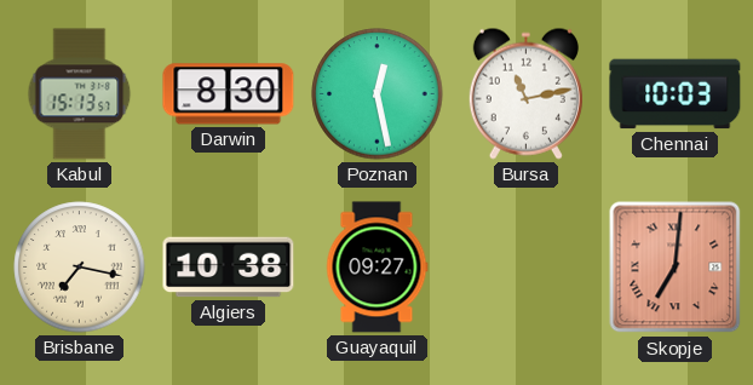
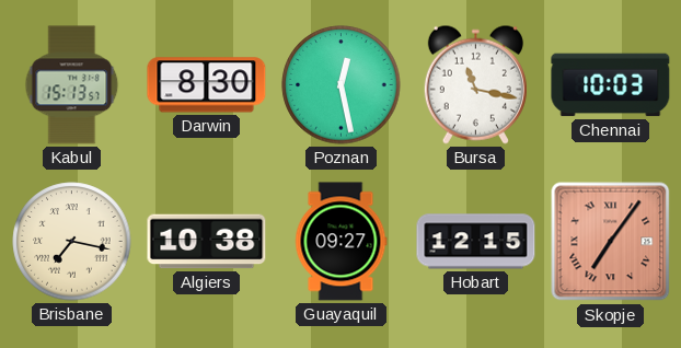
Bursa: 11:13 -> 11:17
Hobart: none -> 12:15
Skopje: 7:01 -> 7:06
